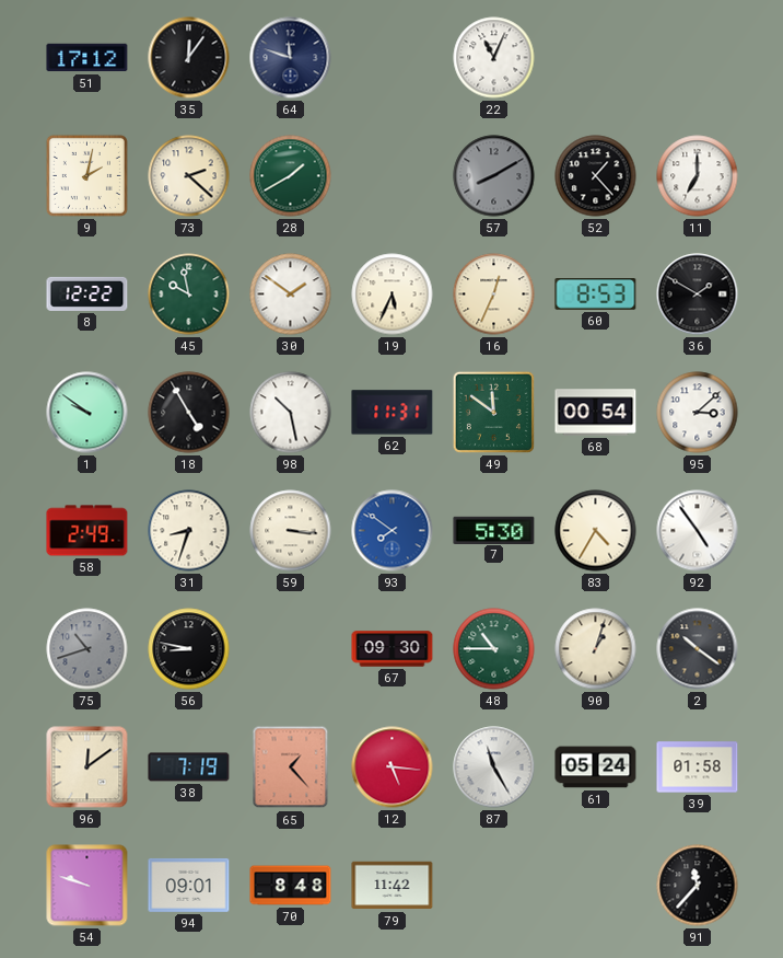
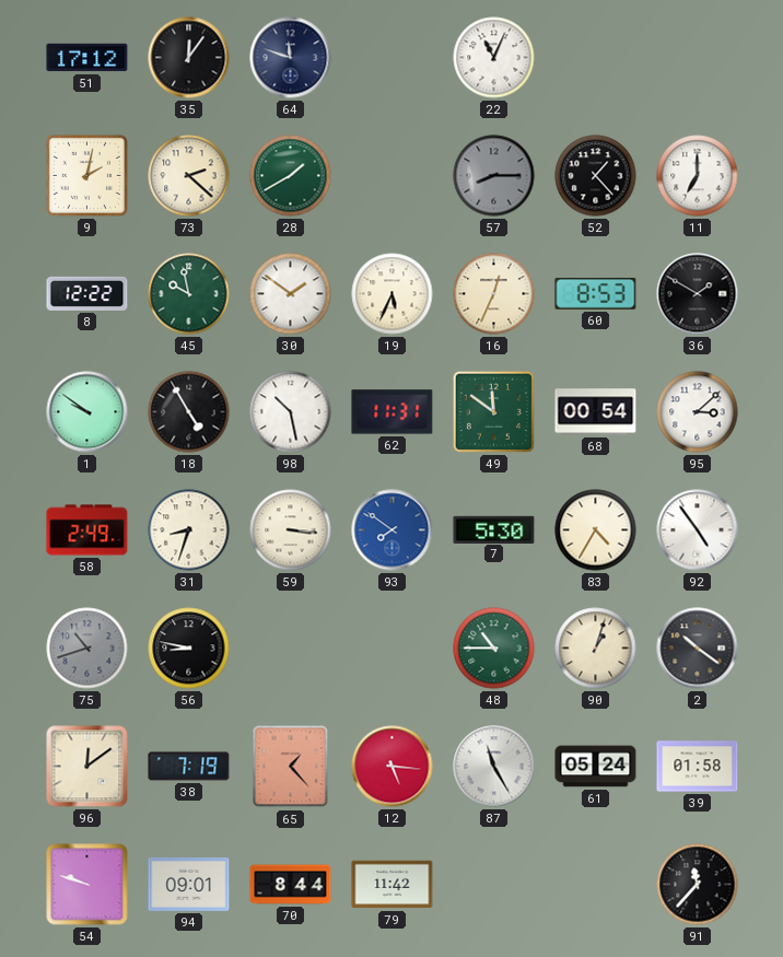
57: 8:10 -> 8:15
67: 09:30 -> none
70: 8:48 -> 8:44
